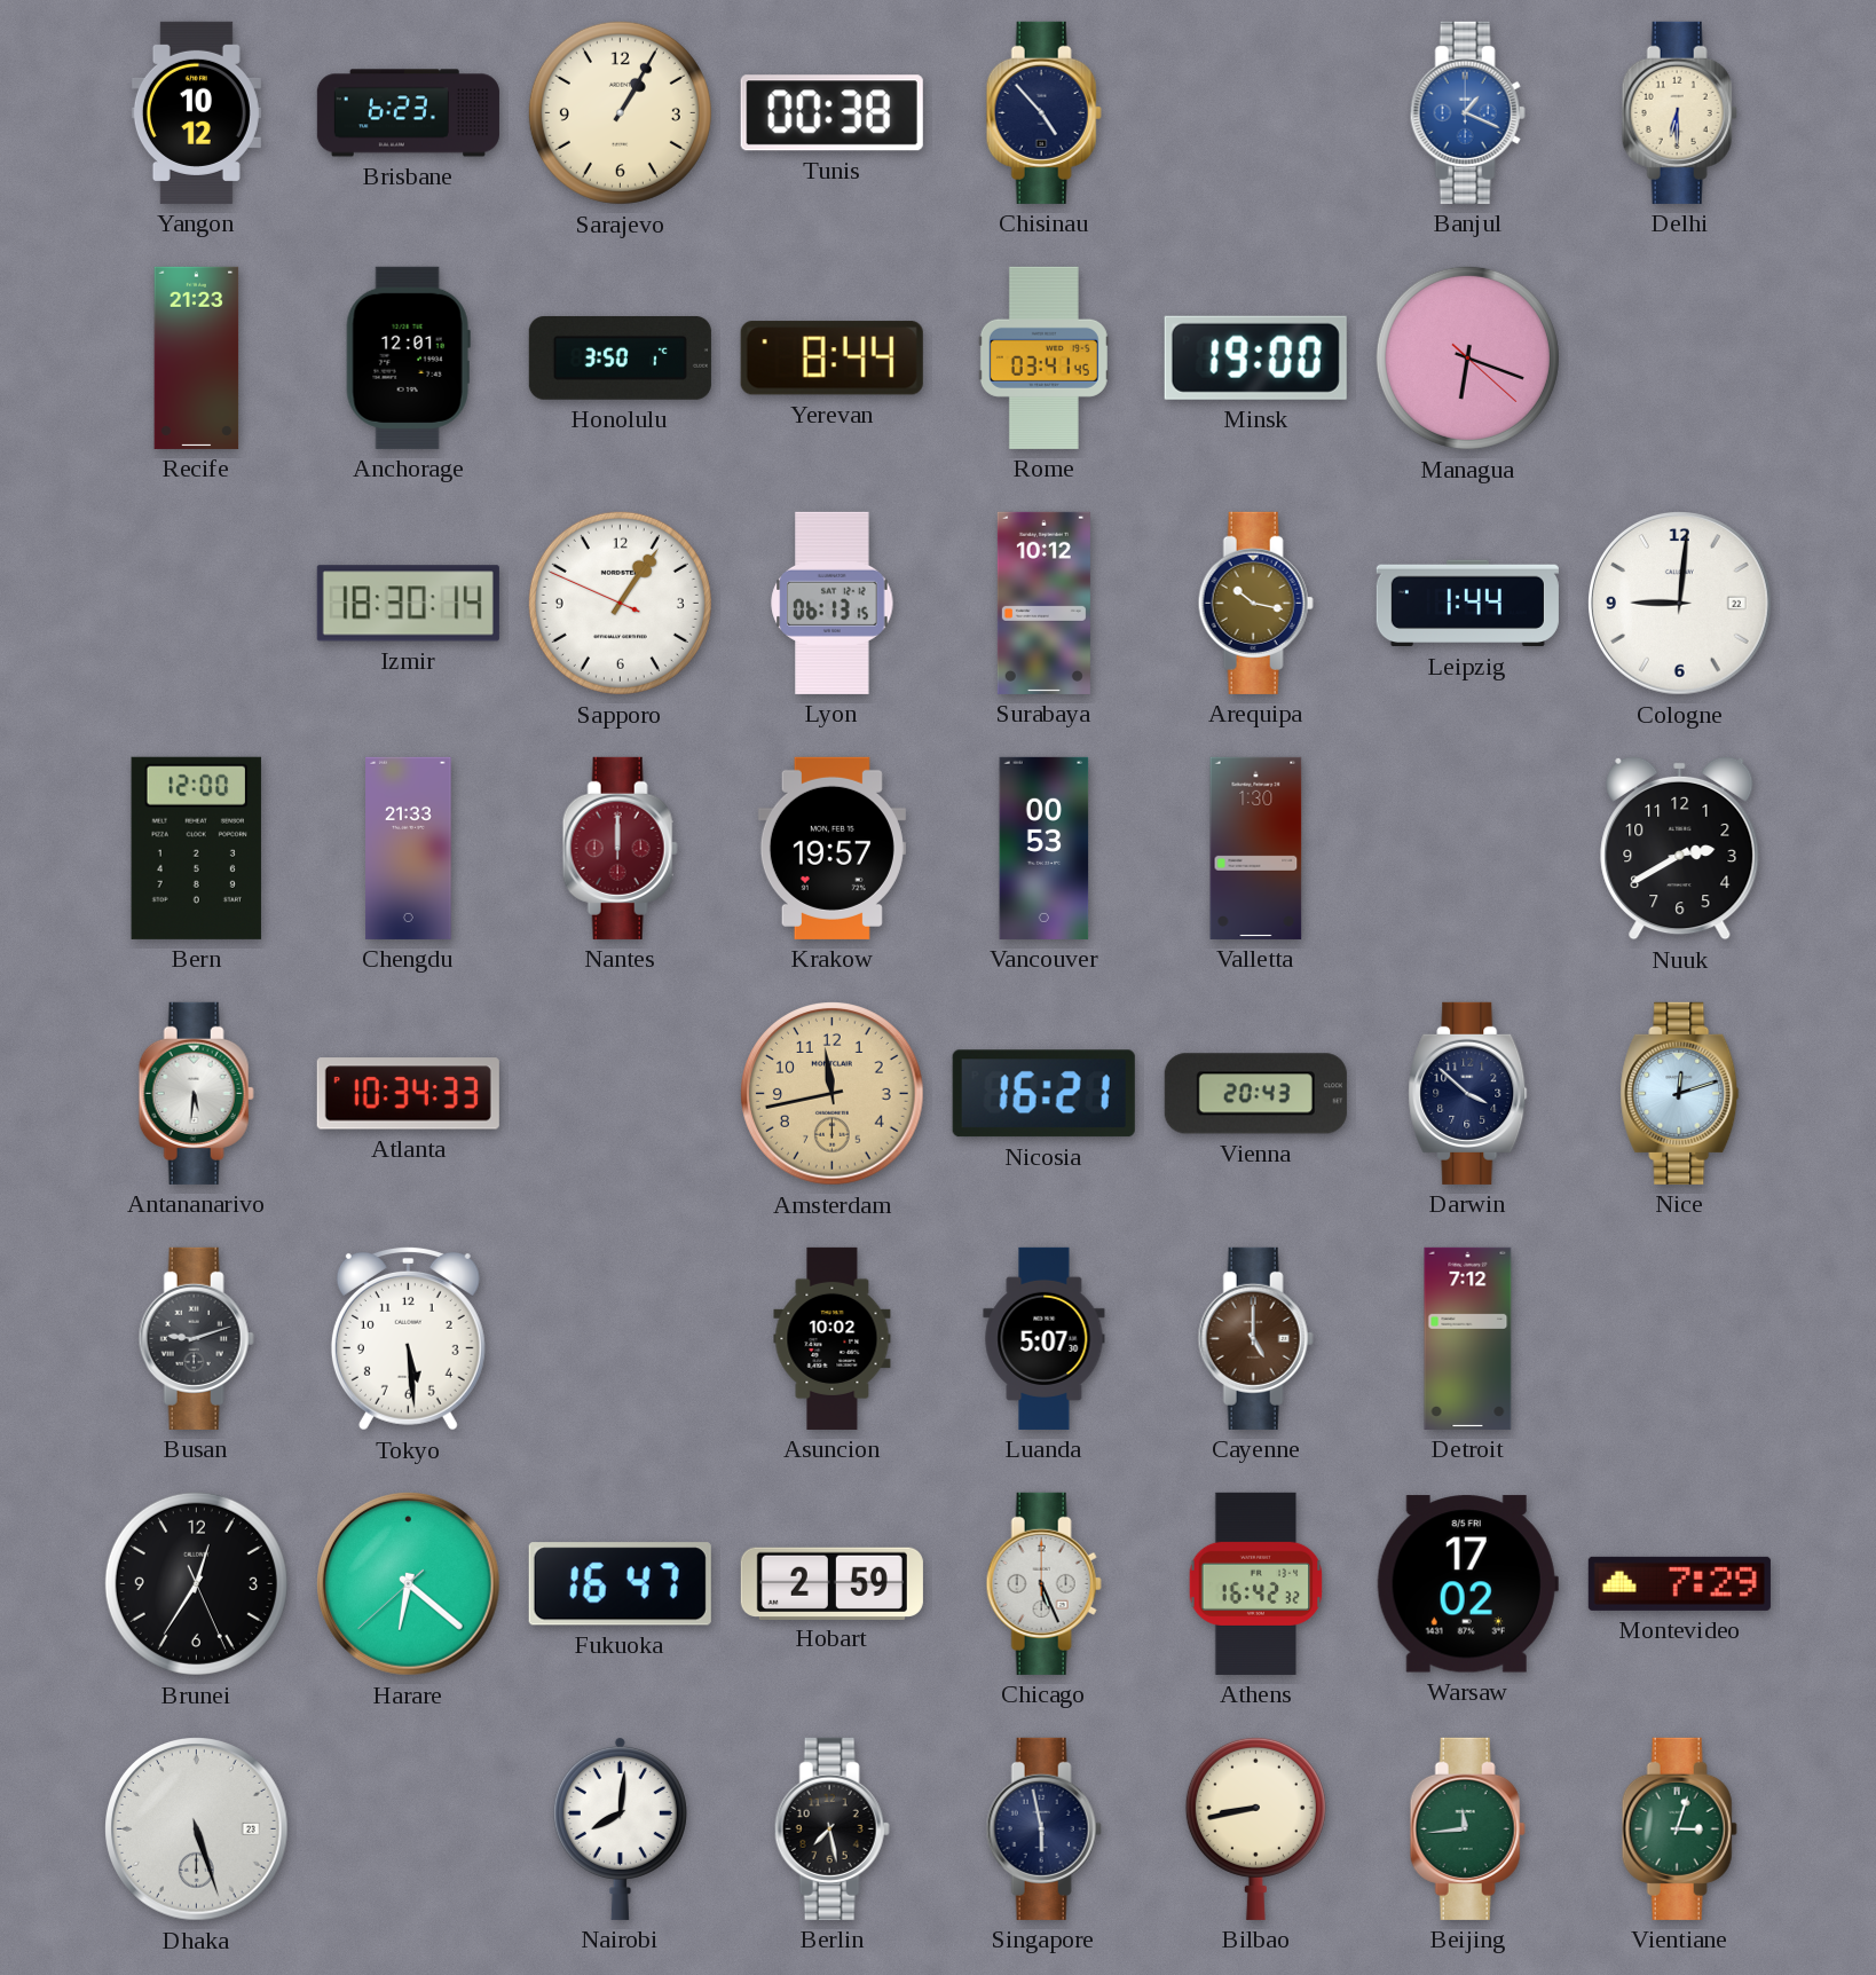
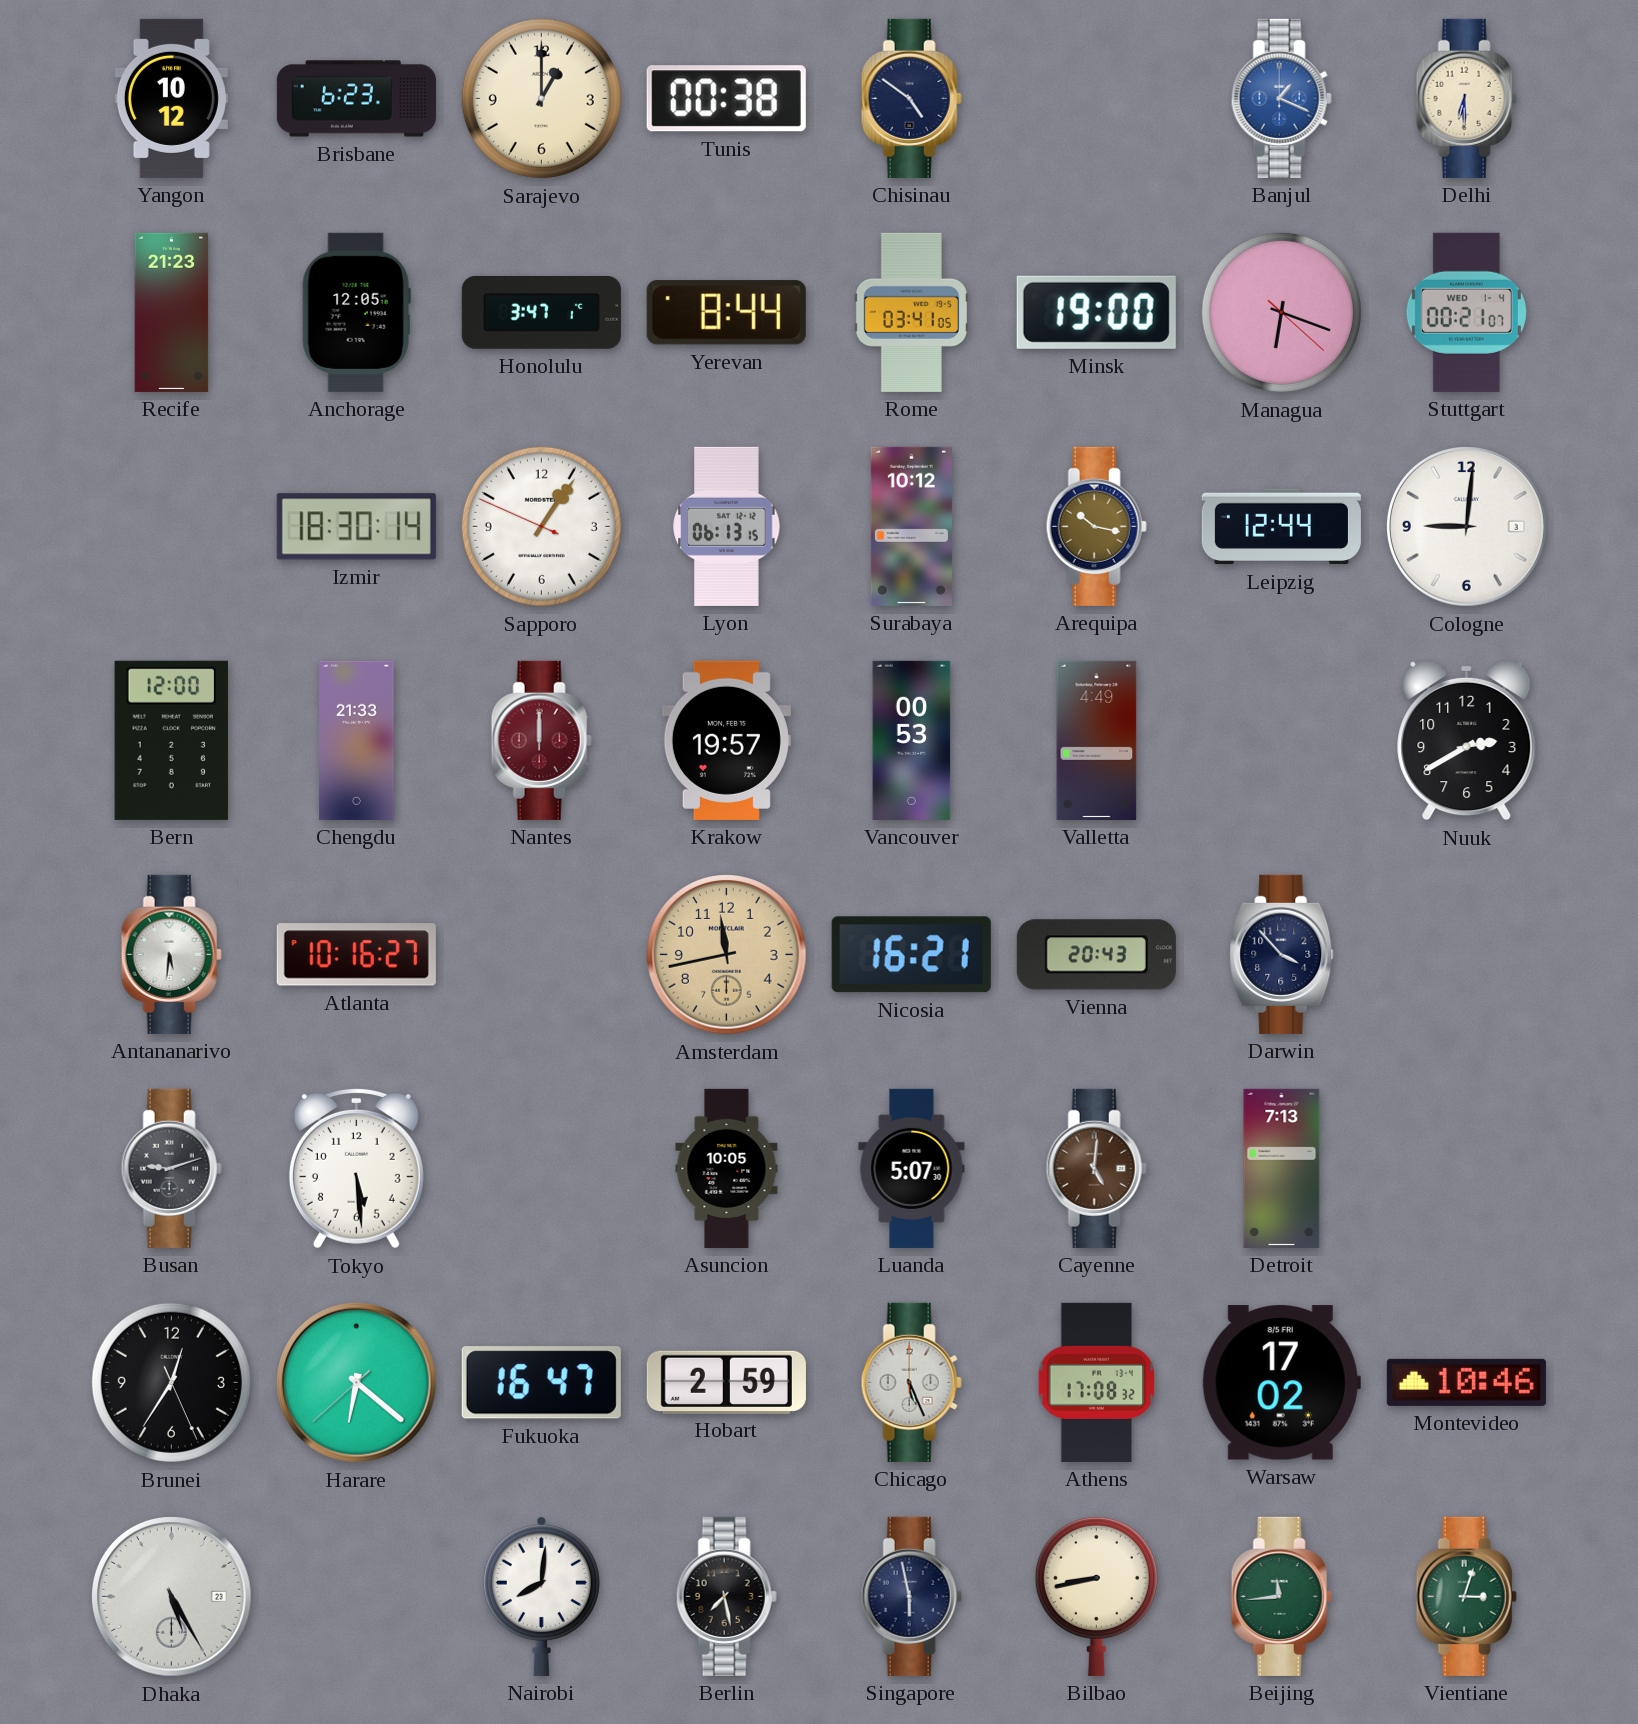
Sarajevo: 1:05 -> 1:00
Chisinau: 4:53 -> 4:51
Anchorage: 12:01 -> 12:05
Honolulu: 3:50 -> 3:47
Rome: 03:41:45 -> 03:41:05
Stuttgart: none -> 00:21
Leipzig: 1:44 -> 12:44
Cologne date: 22 -> 3
Valletta: 1:30 -> 4:49
Atlanta: 10:34 -> 10:16
Darwin: 3:52 -> 3:53
Nice: 12:12 -> none
Asuncion: 10:02 -> 10:05
Cayenne: 5:00 -> 5:01
Detroit: 7:12 -> 7:13
Athens: 16:42 -> 17:08
Montevideo: 7:29 -> 10:46
Dhaka: 5:27 -> 5:25
